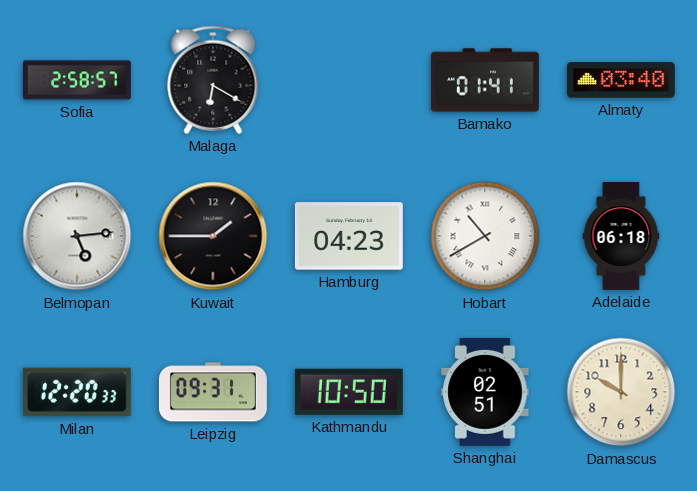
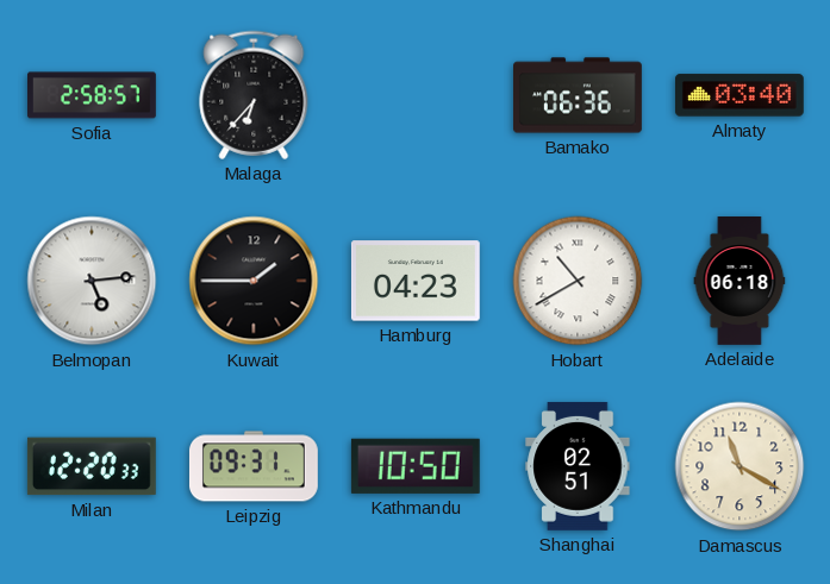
Malaga: 6:20 -> 6:37
Bamako: 01:41 -> 06:36
Damascus: 10:00 -> 11:20
